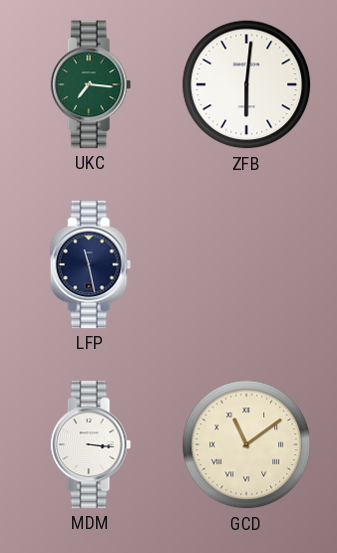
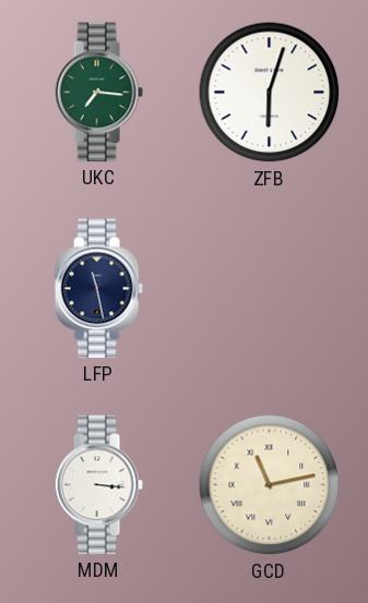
ZFB: 6:01 -> 6:03
GCD: 11:09 -> 11:13
